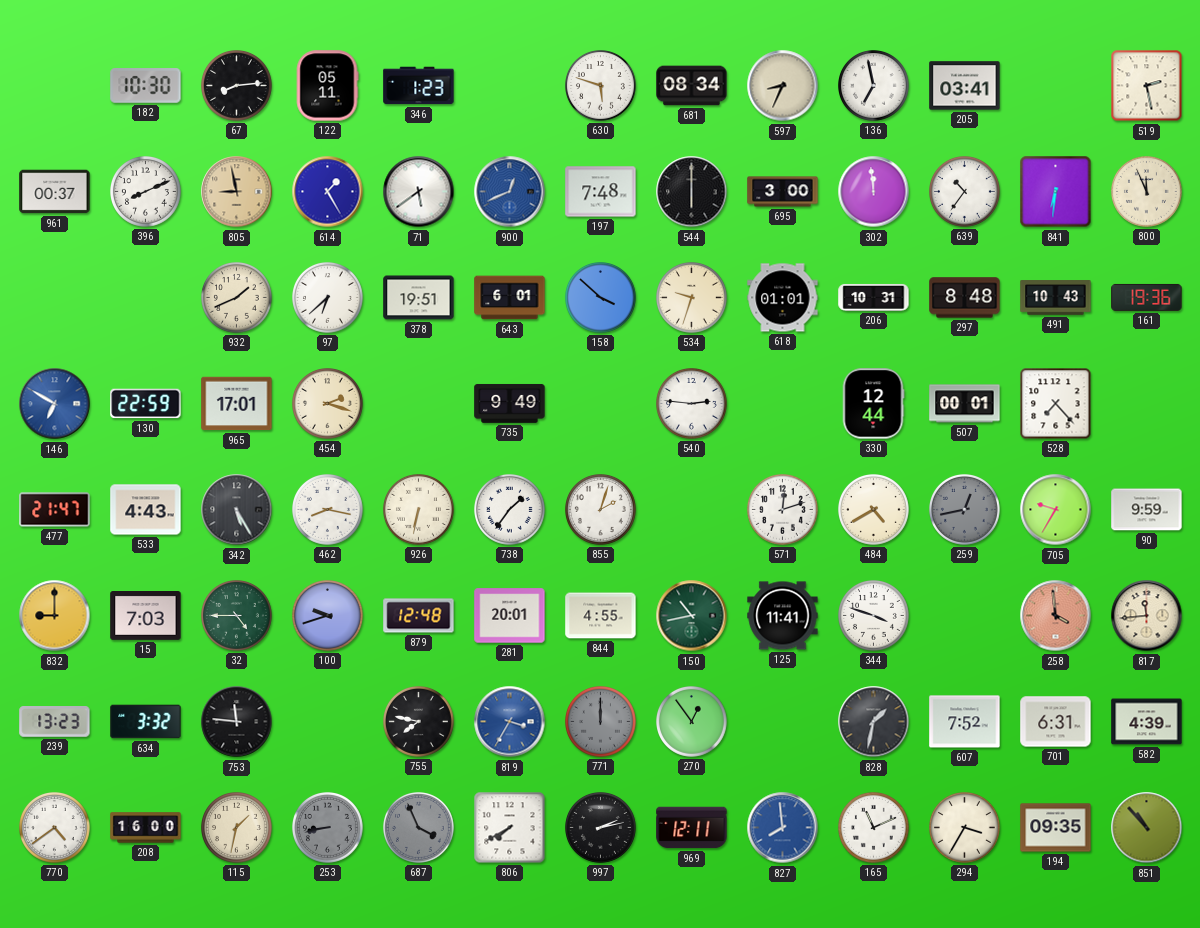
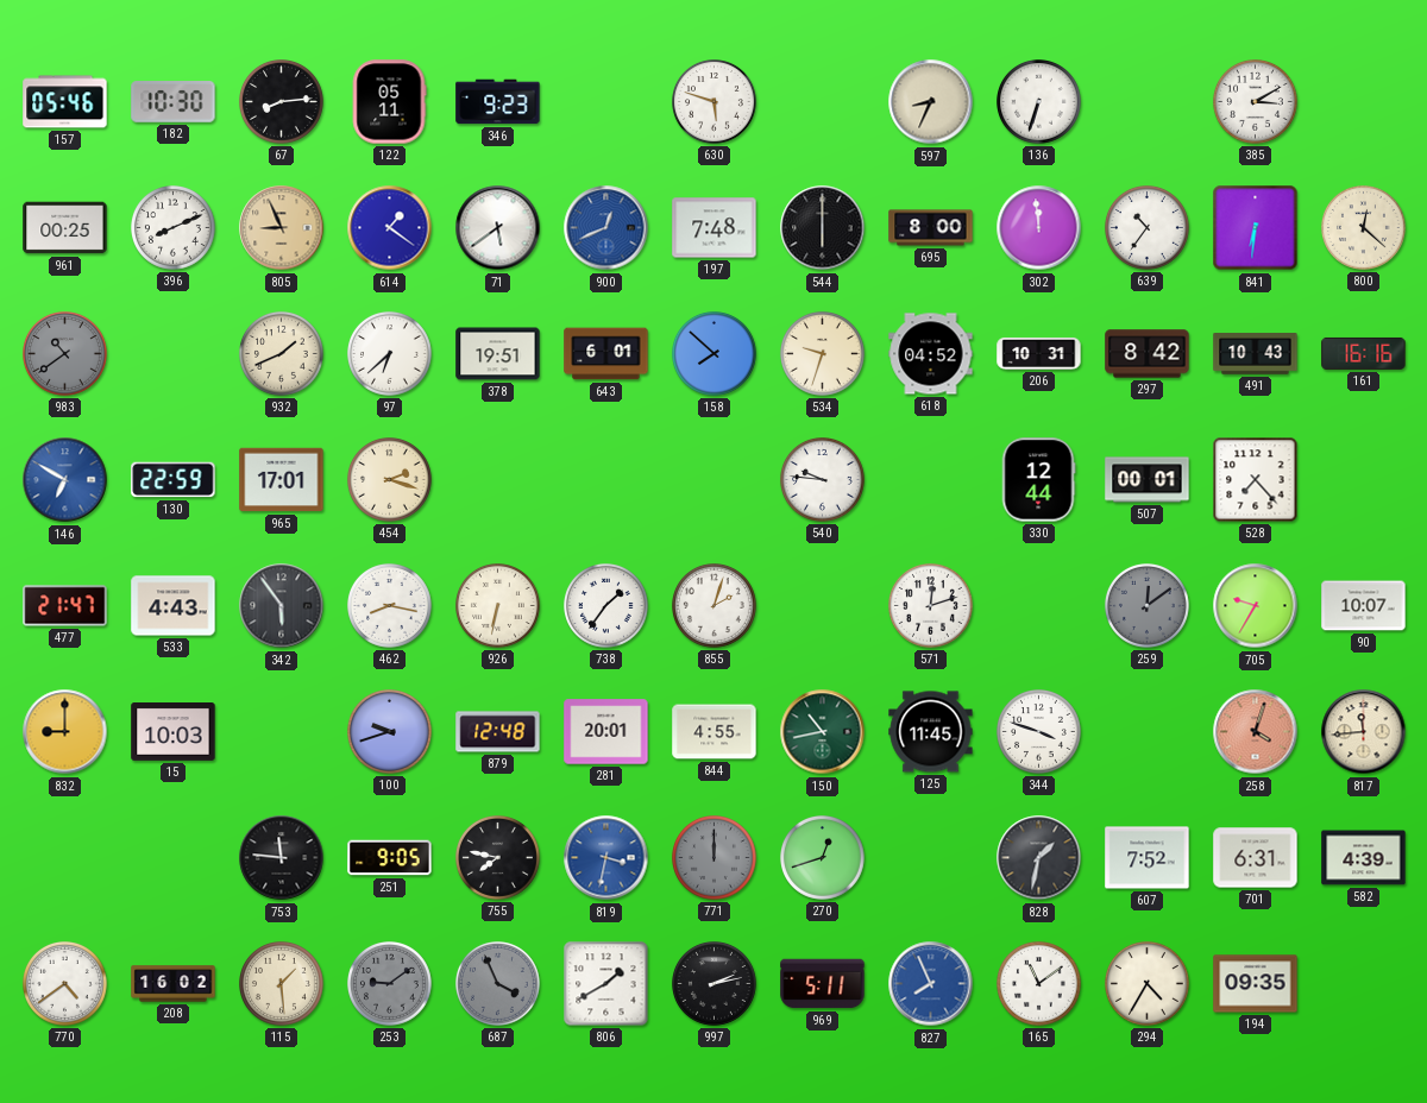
157: none -> 05:46
346: 1:23 -> 9:23
681: 08:34 -> none
136: 6:58 -> 6:33
205: 03:41 -> none
385: none -> 3:10
519: 2:28 -> none
961: 00:37 -> 00:25
805: 8:58 -> 8:56
614: 1:25 -> 1:21
695: 3:00 -> 8:00
800: 11:56 -> 12:22
983: none -> 10:39
158: 3:52 -> 7:52
618: 01:01 -> 04:52
297: 8:48 -> 8:42
161: 19:36 -> 16:16
735: 9:49 -> none
540: 2:46 -> 9:46
342: 5:25 -> 5:54
484: 4:40 -> none
259: 12:43 -> 12:09
90: 9:59 -> 10:07
15: 7:03 -> 10:03
32: 4:45 -> none
125: 11:41 -> 11:45
258: 3:59 -> 4:03
239: 13:23 -> none
634: 3:32 -> none
251: none -> 9:05
819: 3:35 -> 3:32
270: 12:54 -> 12:42
208: 16:00 -> 16:02
115: 1:32 -> 1:29
253: 8:43 -> 9:09
806: 7:40 -> 1:40
969: 12:11 -> 5:11
827: 7:59 -> 7:56
165: 11:11 -> 11:09
294: 3:35 -> 4:35
851: 10:53 -> none
